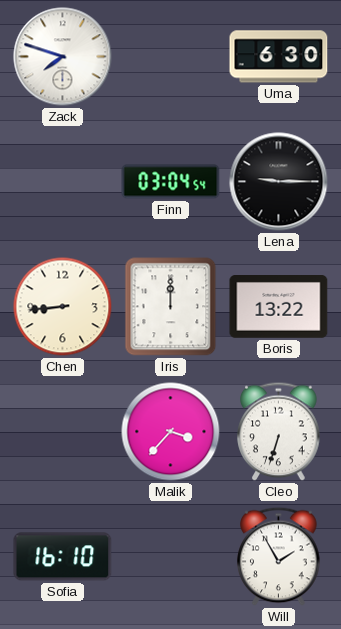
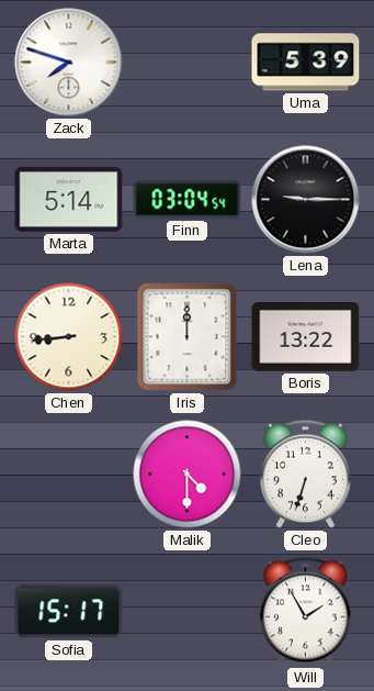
Uma: 6:30 -> 5:39
Marta: none -> 5:14
Malik: 3:37 -> 4:30
Sofia: 16:10 -> 15:17
